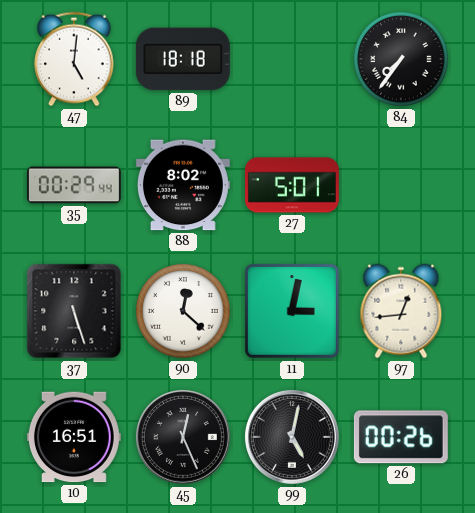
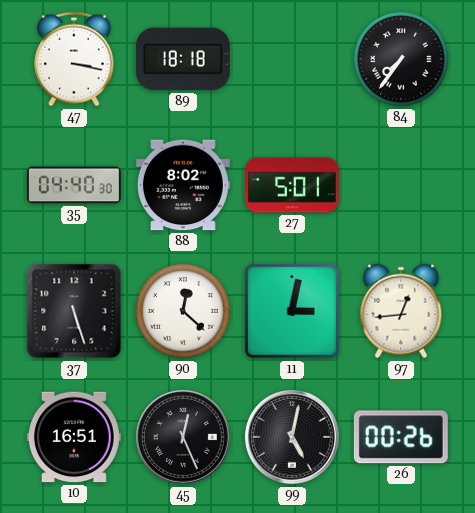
47: 5:01 -> 3:17
35: 00:29 -> 04:40
